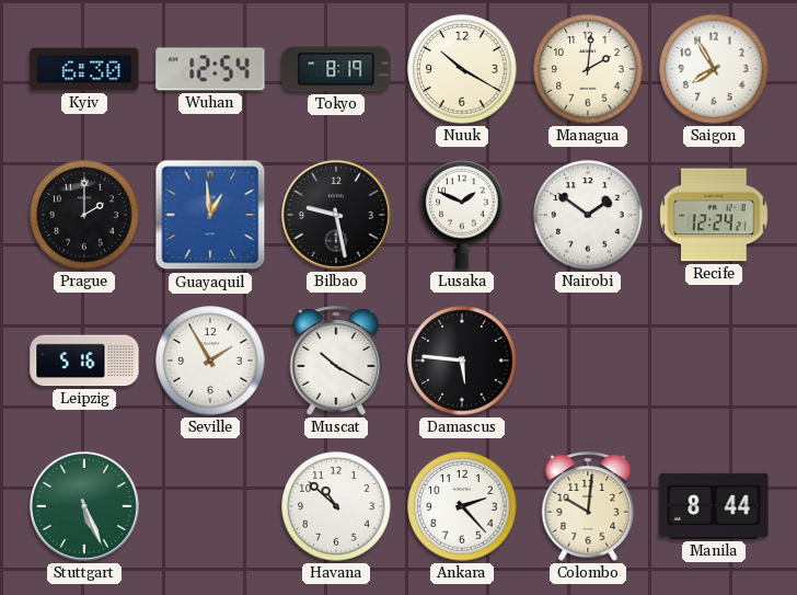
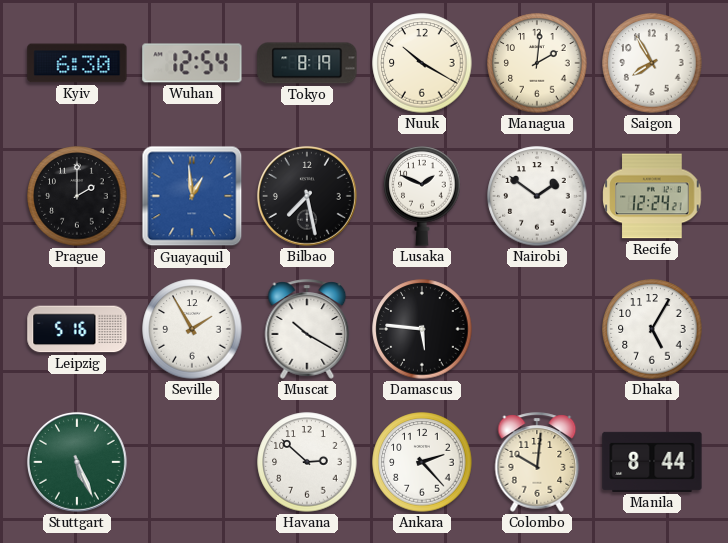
Bilbao: 9:28 -> 7:28
Dhaka: none -> 5:05
Havana: 10:52 -> 2:52
